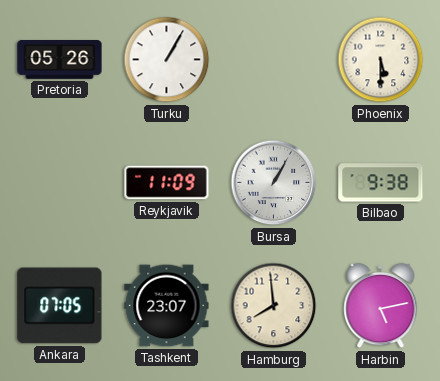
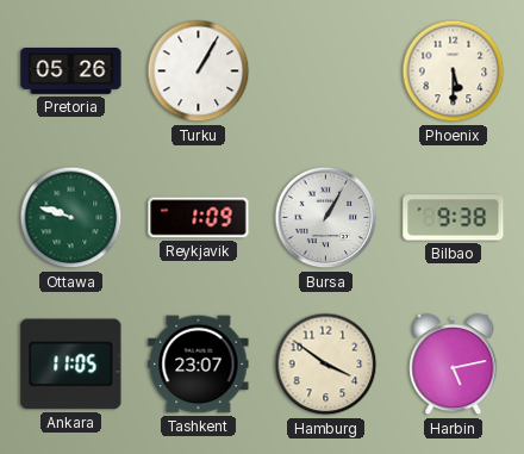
Ottawa: none -> 9:48
Reykjavik: 11:09 -> 1:09
Ankara: 07:05 -> 11:05
Hamburg: 7:59 -> 3:51
